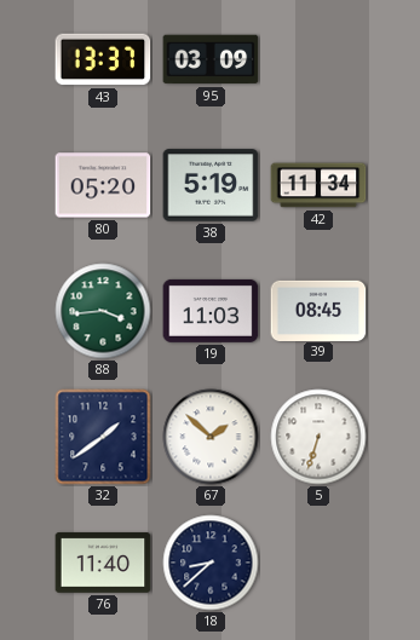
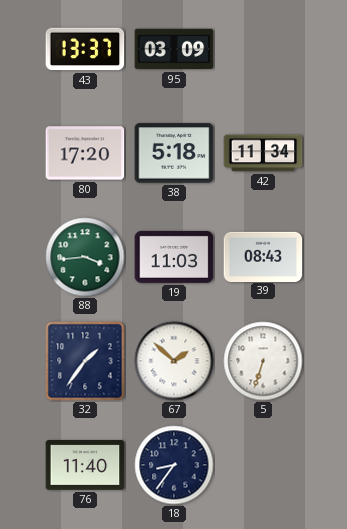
80: 05:20 -> 17:20
38: 5:19 -> 5:18
39: 08:45 -> 08:43
32: 1:39 -> 1:36
18: 8:38 -> 8:36
